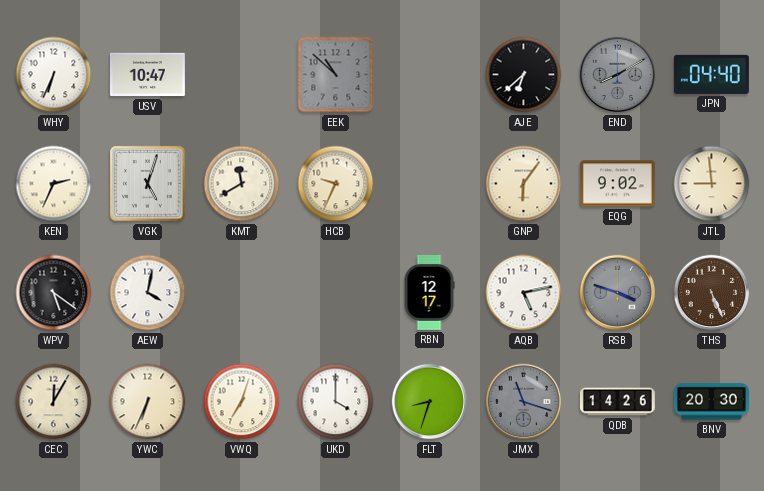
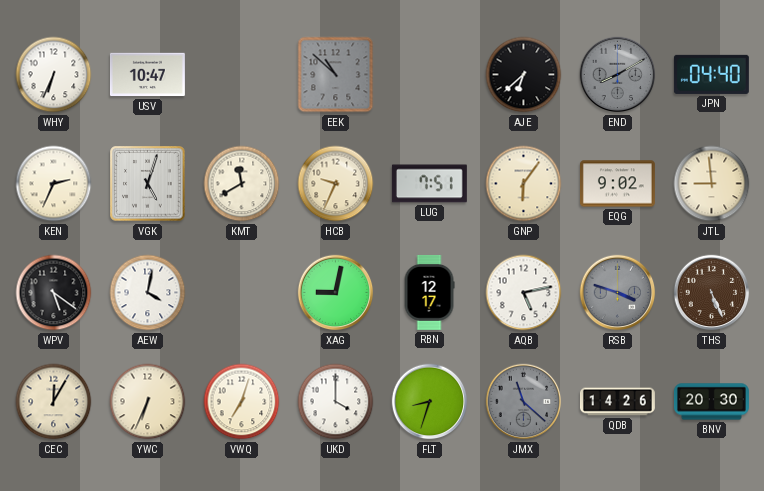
LUG: none -> 7:51
XAG: none -> 9:02
JMX: 11:18 -> 11:22
